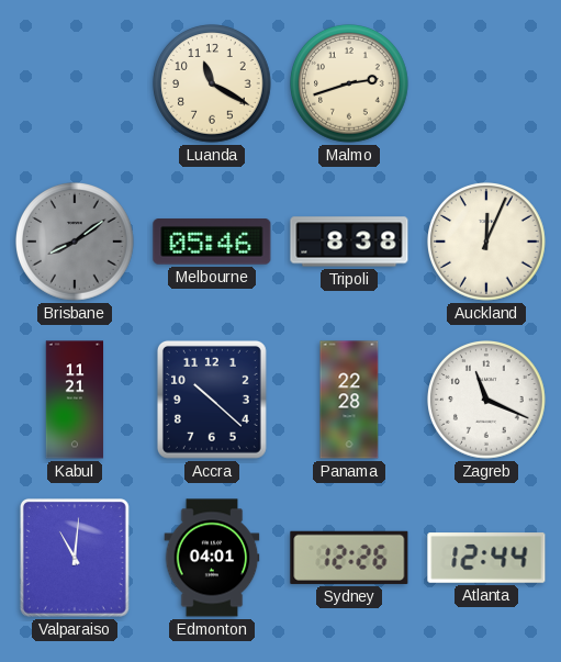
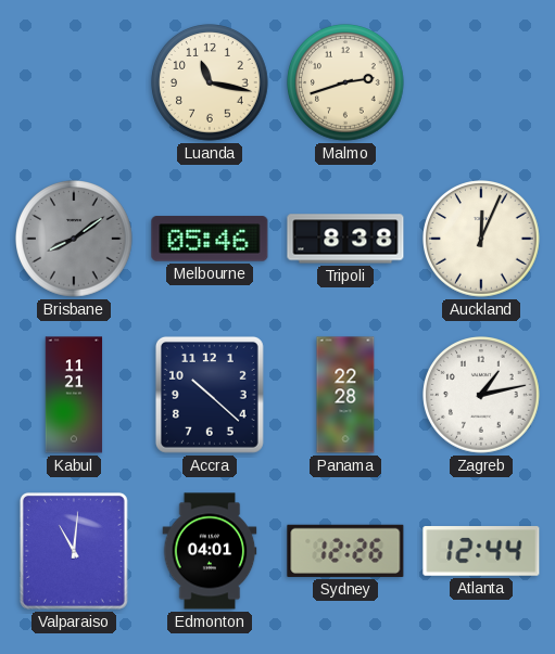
Luanda: 11:20 -> 11:17
Zagreb: 11:19 -> 1:13
